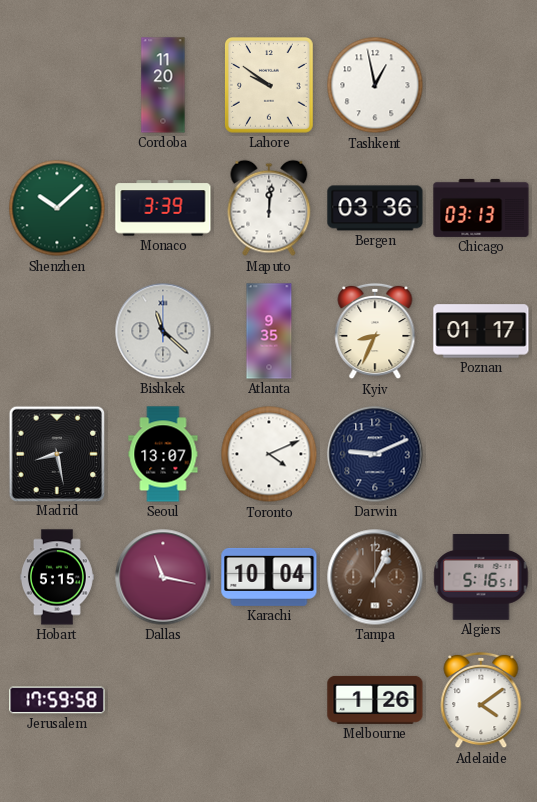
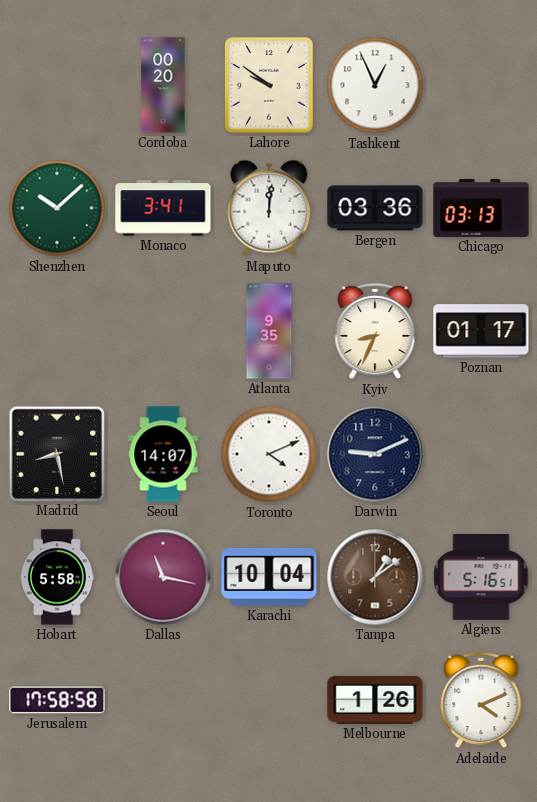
Cordoba: 11:20 -> 00:20
Tashkent: 12:58 -> 12:56
Monaco: 3:39 -> 3:41
Bishkek: 11:22 -> none
Seoul: 13:07 -> 14:07
Hobart: 5:15 -> 5:58
Tampa: 1:04 -> 1:09
Jerusalem: 17:59 -> 17:58
Adelaide: 4:09 -> 4:11
